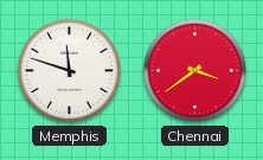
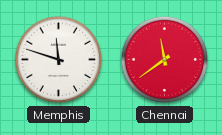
Chennai: 3:39 -> 11:39
